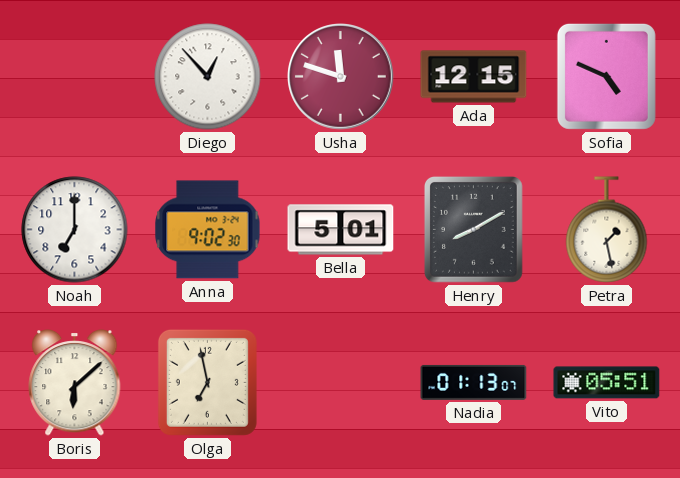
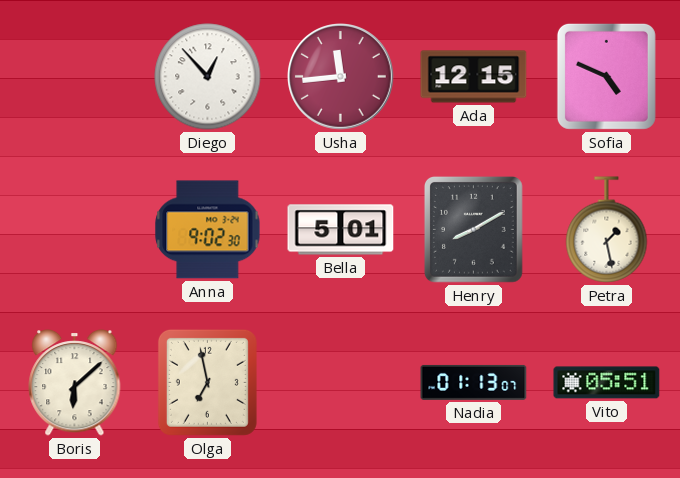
Usha: 11:48 -> 11:44
Noah: 7:00 -> none
